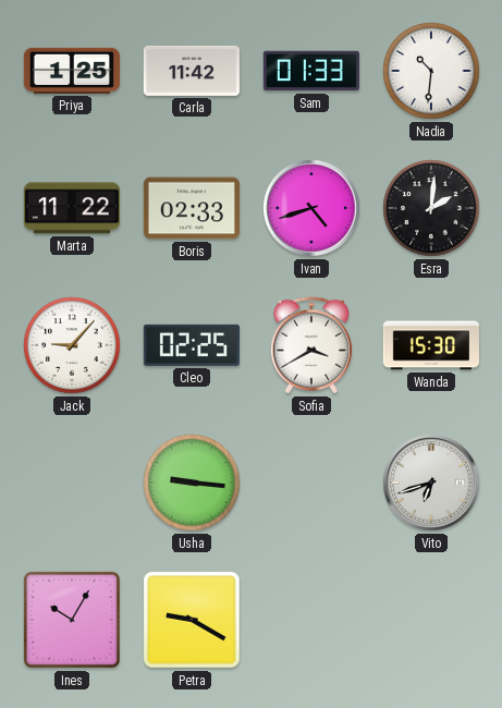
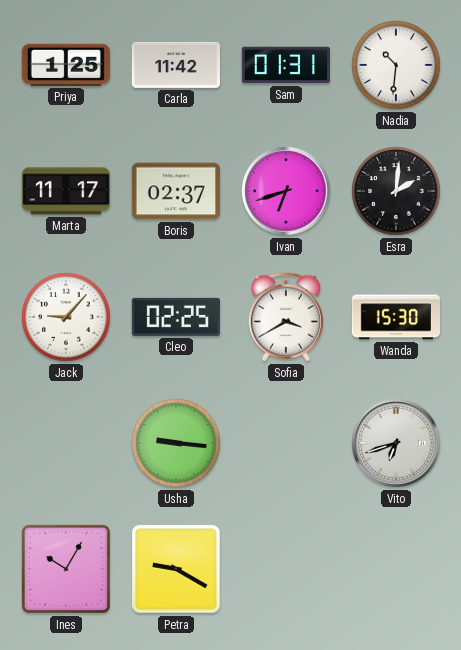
Sam: 01:33 -> 01:31
Marta: 11:22 -> 11:17
Boris: 02:33 -> 02:37
Ivan: 4:42 -> 6:42
